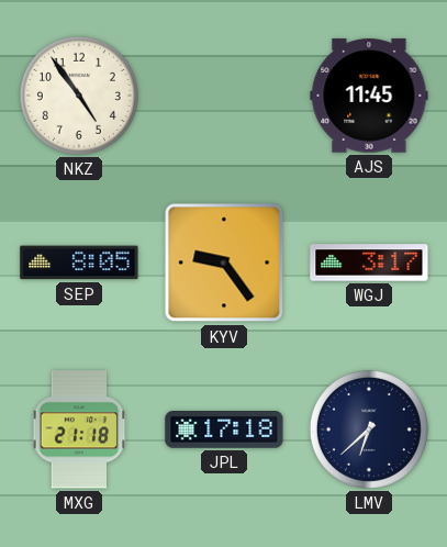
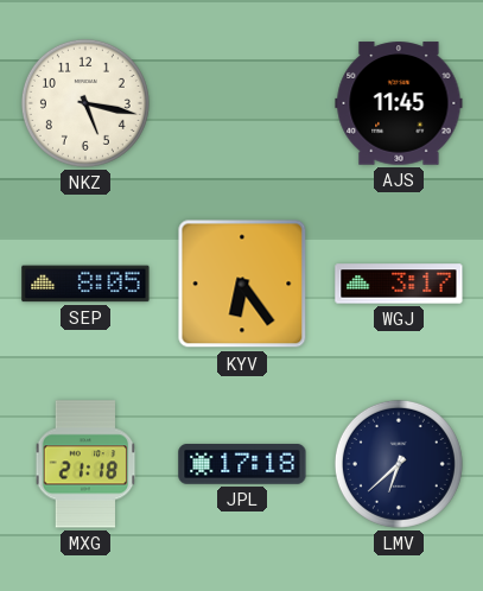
NKZ: 4:54 -> 5:17
KYV: 9:24 -> 6:24
